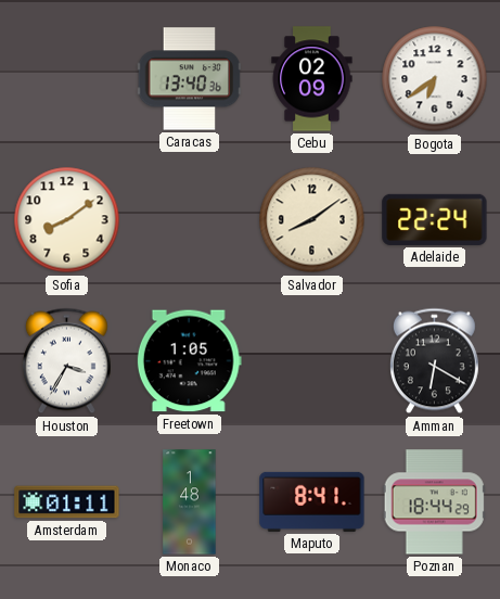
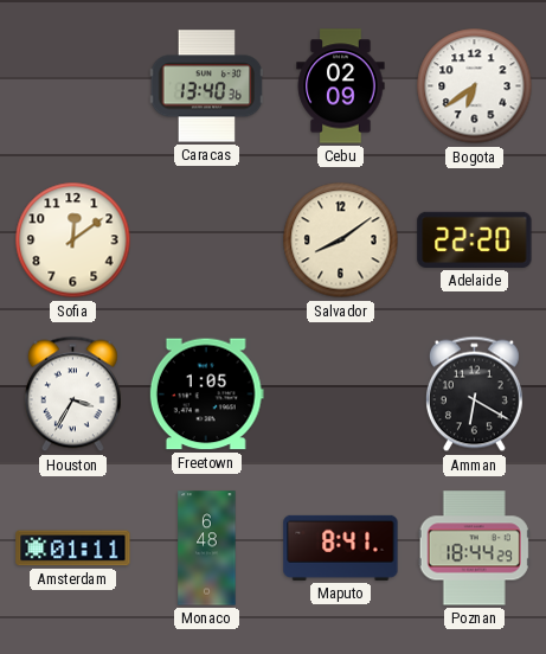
Sofia: 8:09 -> 12:09
Adelaide: 22:24 -> 22:20
Monaco: 1:48 -> 6:48
